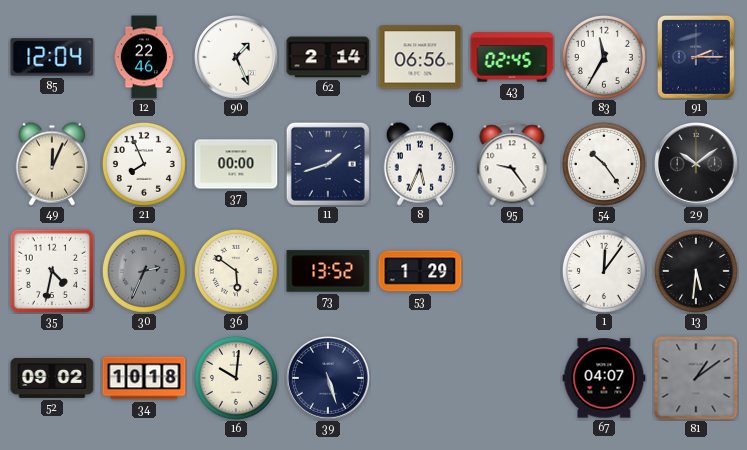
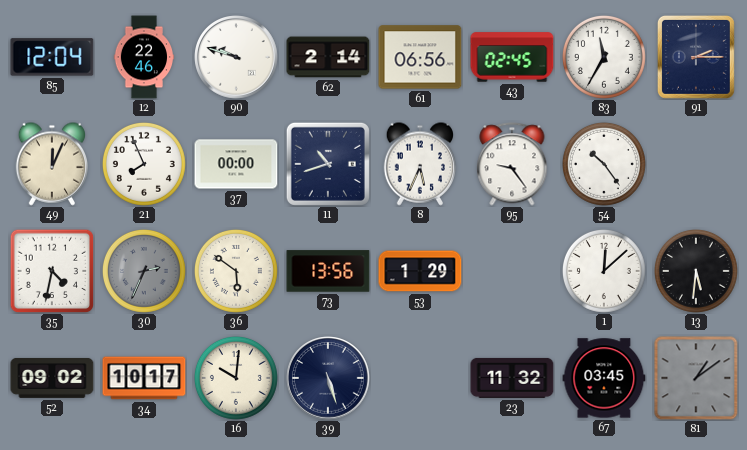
90: 1:26 -> 9:48
11: 1:42 -> 10:42
29: 10:09 -> none
73: 13:52 -> 13:56
1: 12:06 -> 12:08
34: 10:18 -> 10:17
23: none -> 11:32
67: 04:07 -> 03:45
